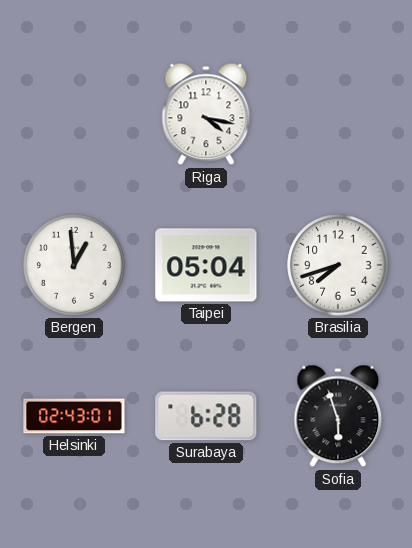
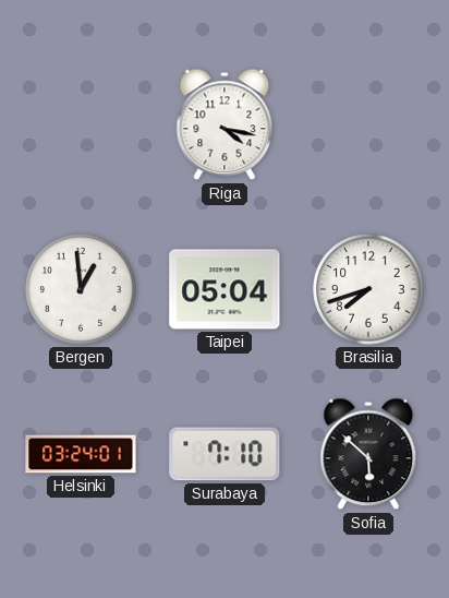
Helsinki: 02:43 -> 03:24
Surabaya: 6:28 -> 7:10
Sofia: 5:57 -> 5:52
